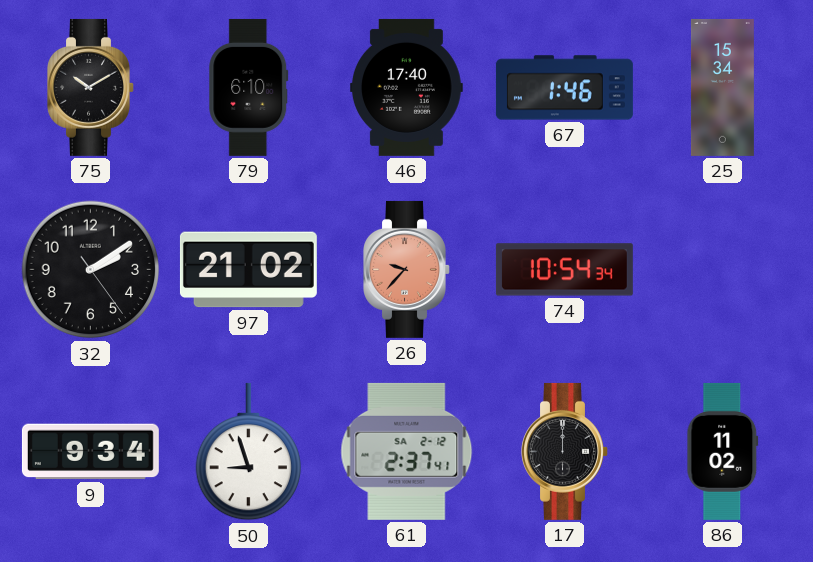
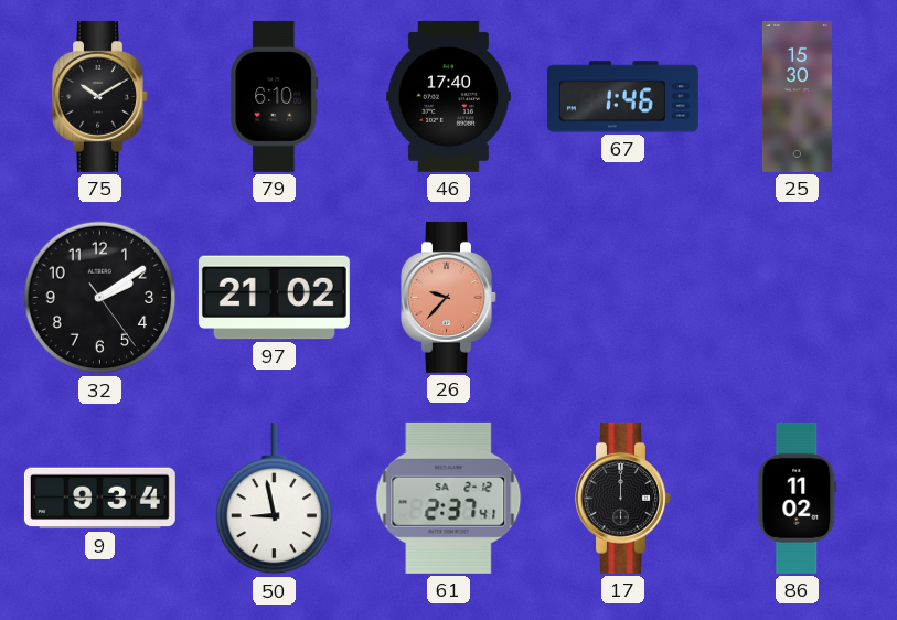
25: 15:34 -> 15:30
74: 10:54 -> none
50: 8:57 -> 8:58
